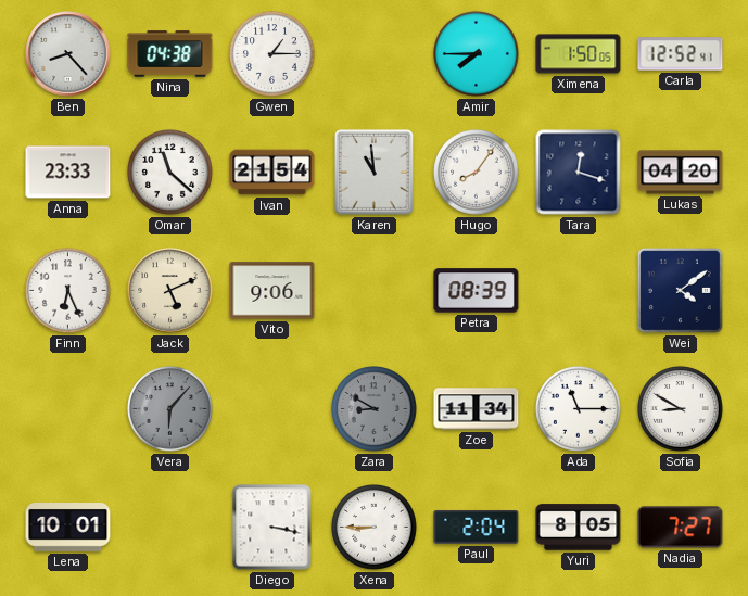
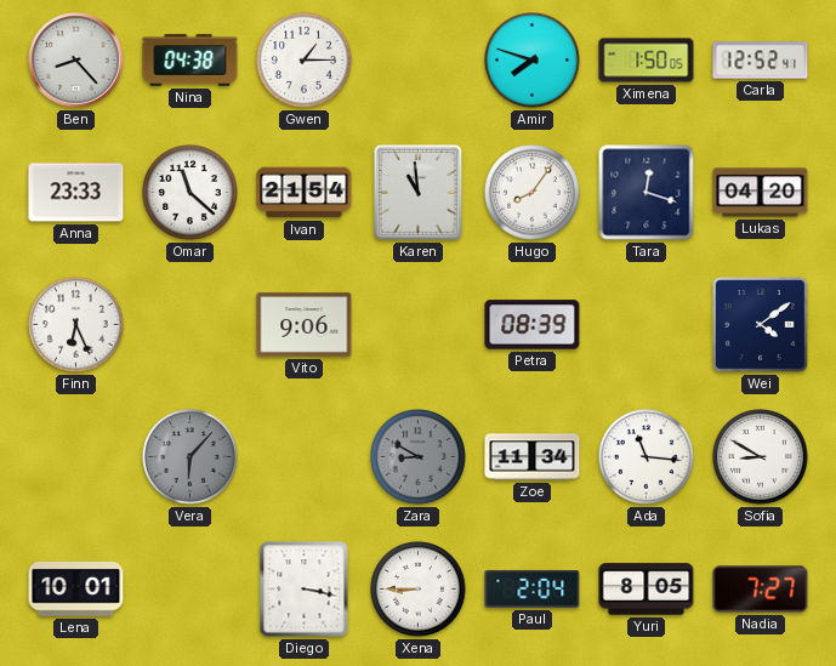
Amir: 7:45 -> 7:48
Jack: 5:11 -> none
Ada: 11:15 -> 11:16
